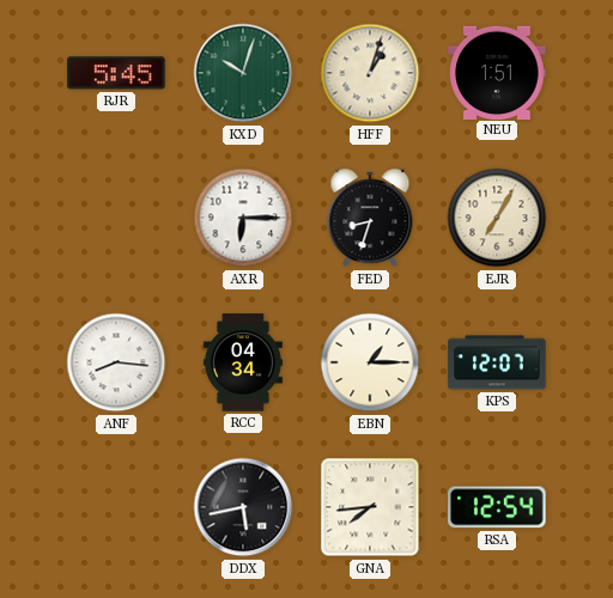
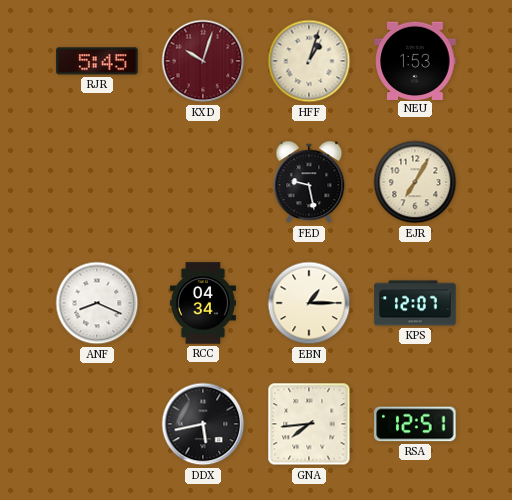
KXD dial: green -> burgundy
NEU: 1:51 -> 1:53
AXR: 6:15 -> none
FED: 8:33 -> 9:28
ANF: 8:16 -> 8:19
RSA: 12:54 -> 12:51
